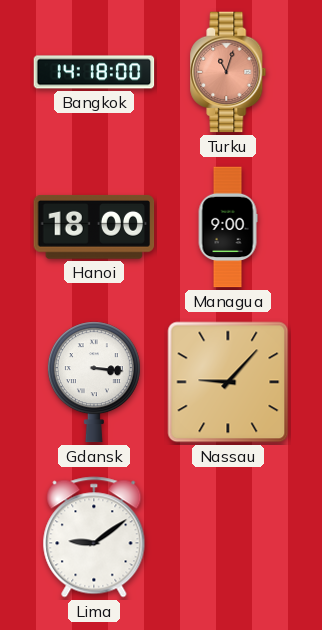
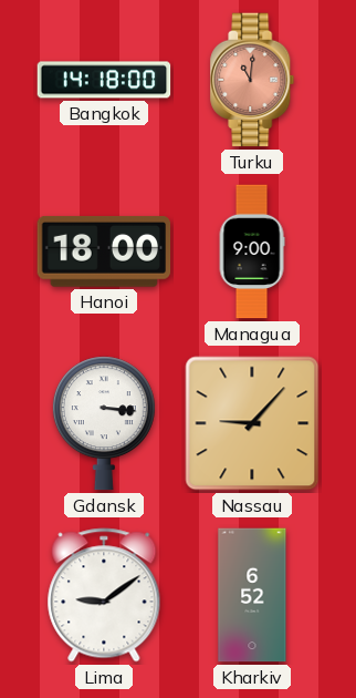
Turku: 11:03 -> 11:01
Kharkiv: none -> 6:52
